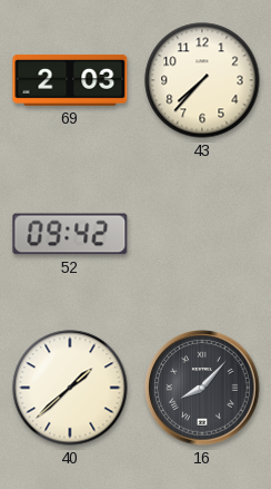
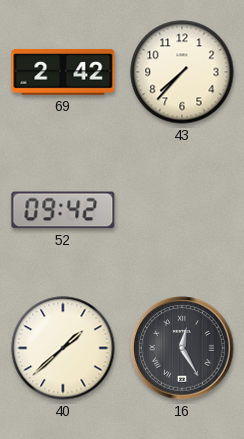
69: 2:03 -> 2:42
16: 8:07 -> 12:25
